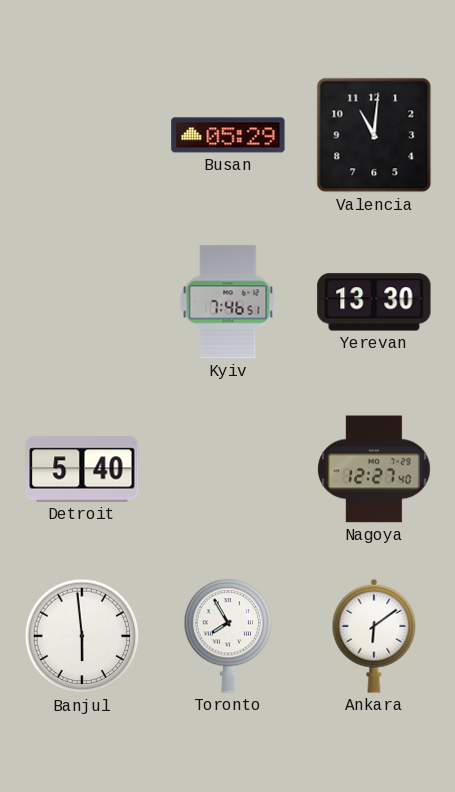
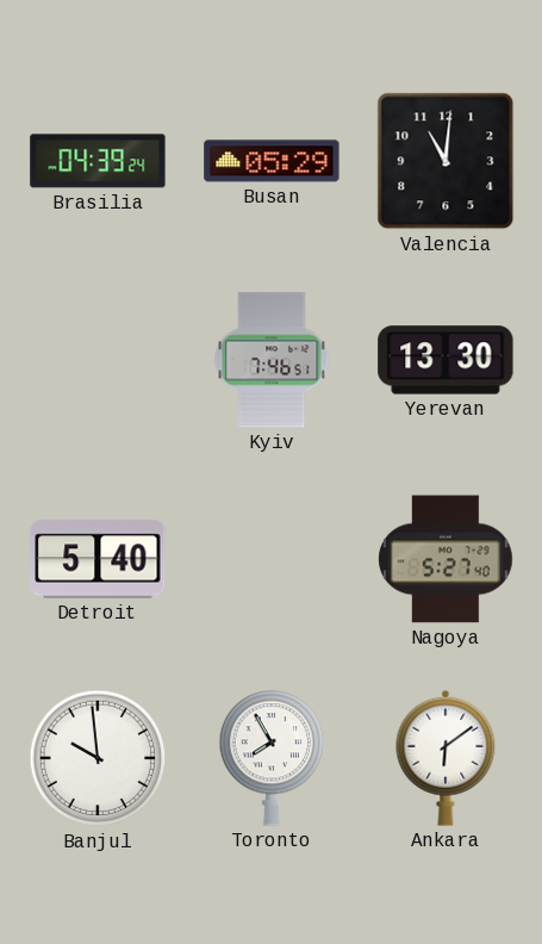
Brasilia: none -> 04:39
Nagoya: 12:27 -> 5:27
Banjul: 5:59 -> 9:59
